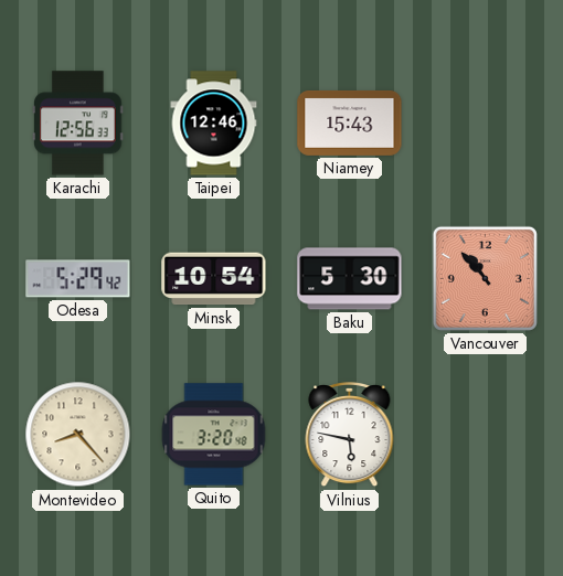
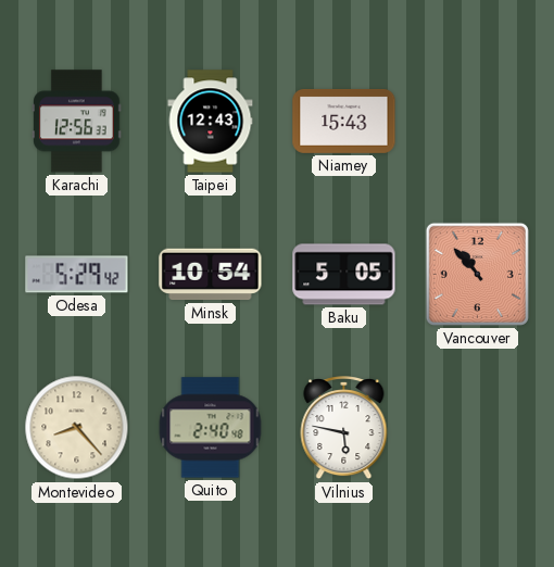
Taipei: 12:46 -> 12:43
Baku: 5:30 -> 5:05
Quito: 3:20 -> 2:40
